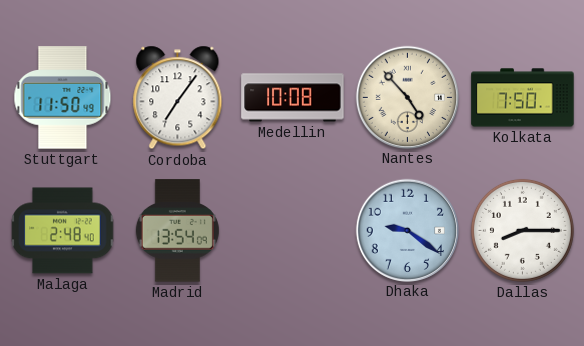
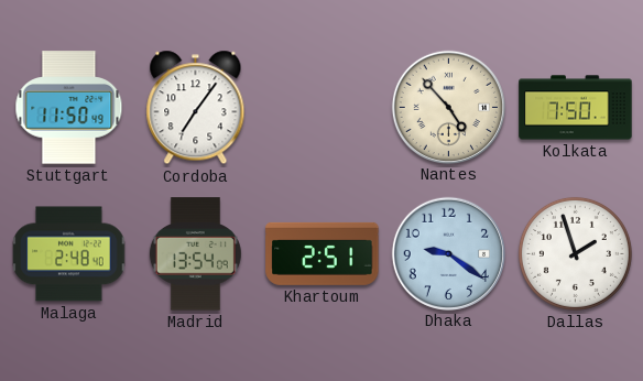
Medellin: 10:08 -> none
Khartoum: none -> 2:51
Dallas: 8:15 -> 1:57
